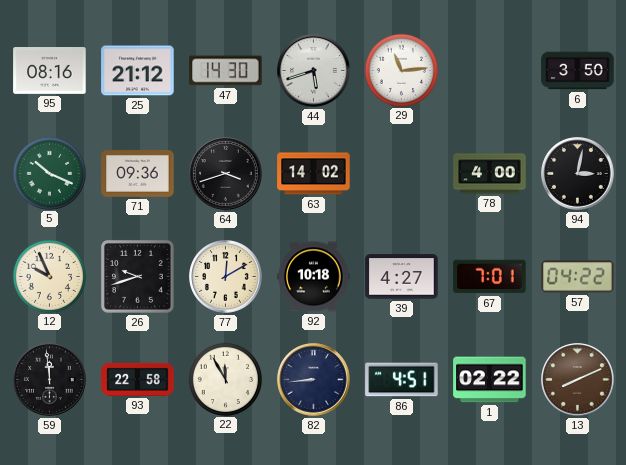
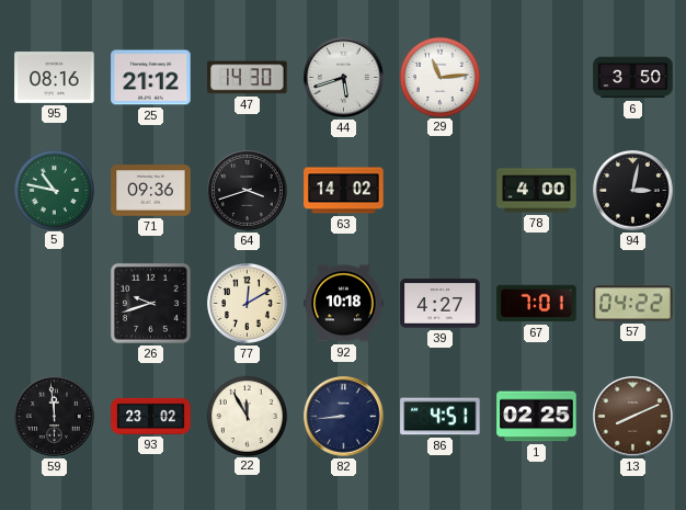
5: 10:19 -> 10:47
12: 9:56 -> none
93: 22:58 -> 23:02
1: 02:22 -> 02:25
